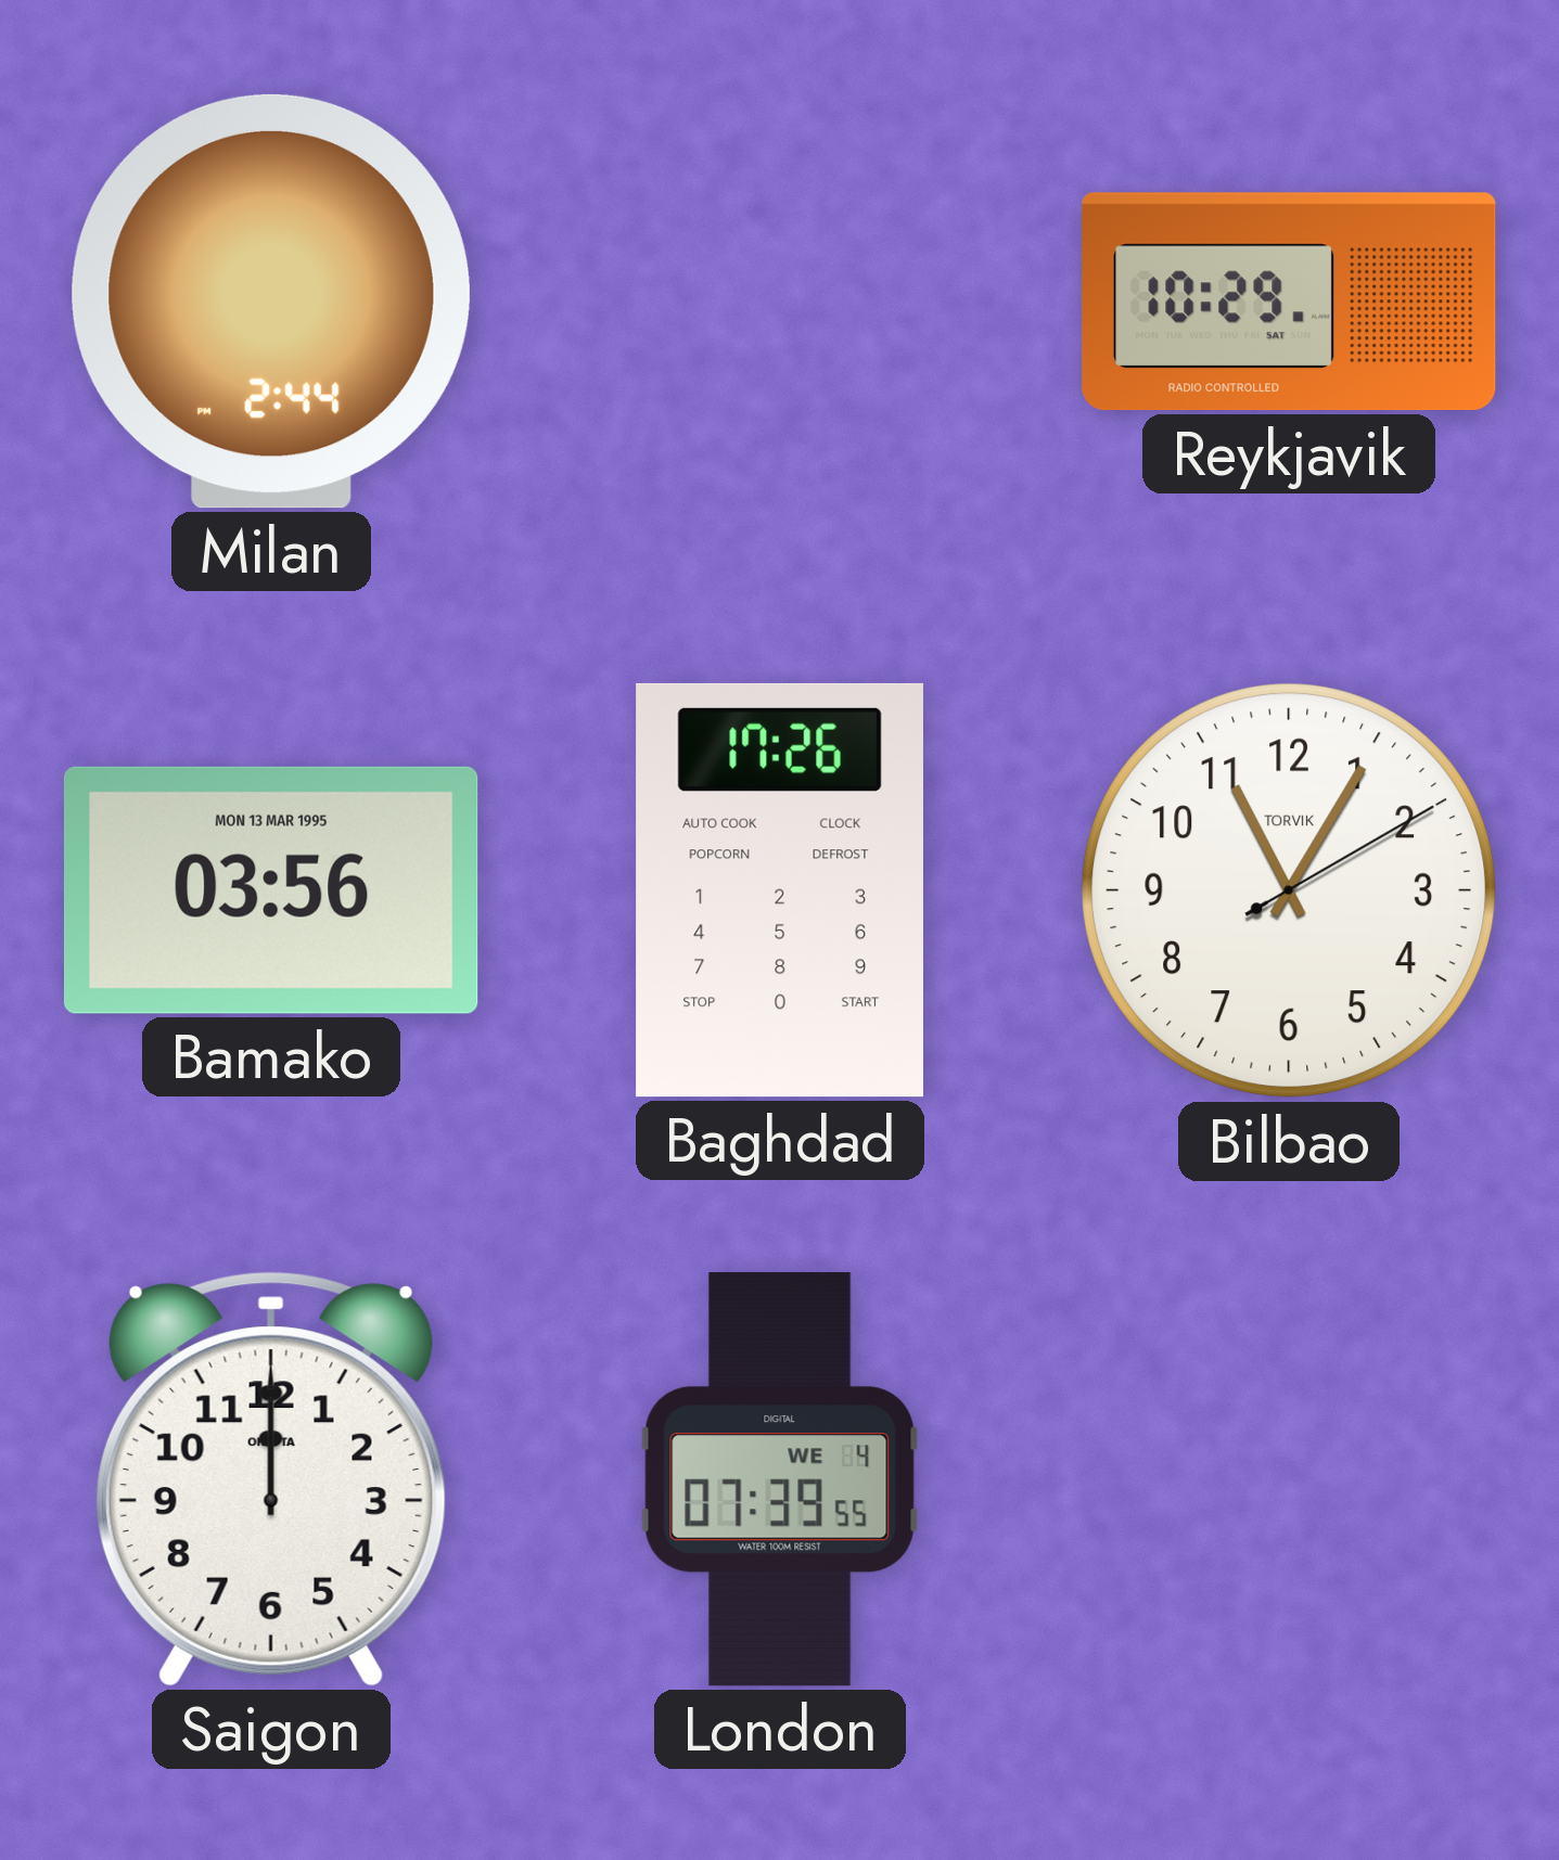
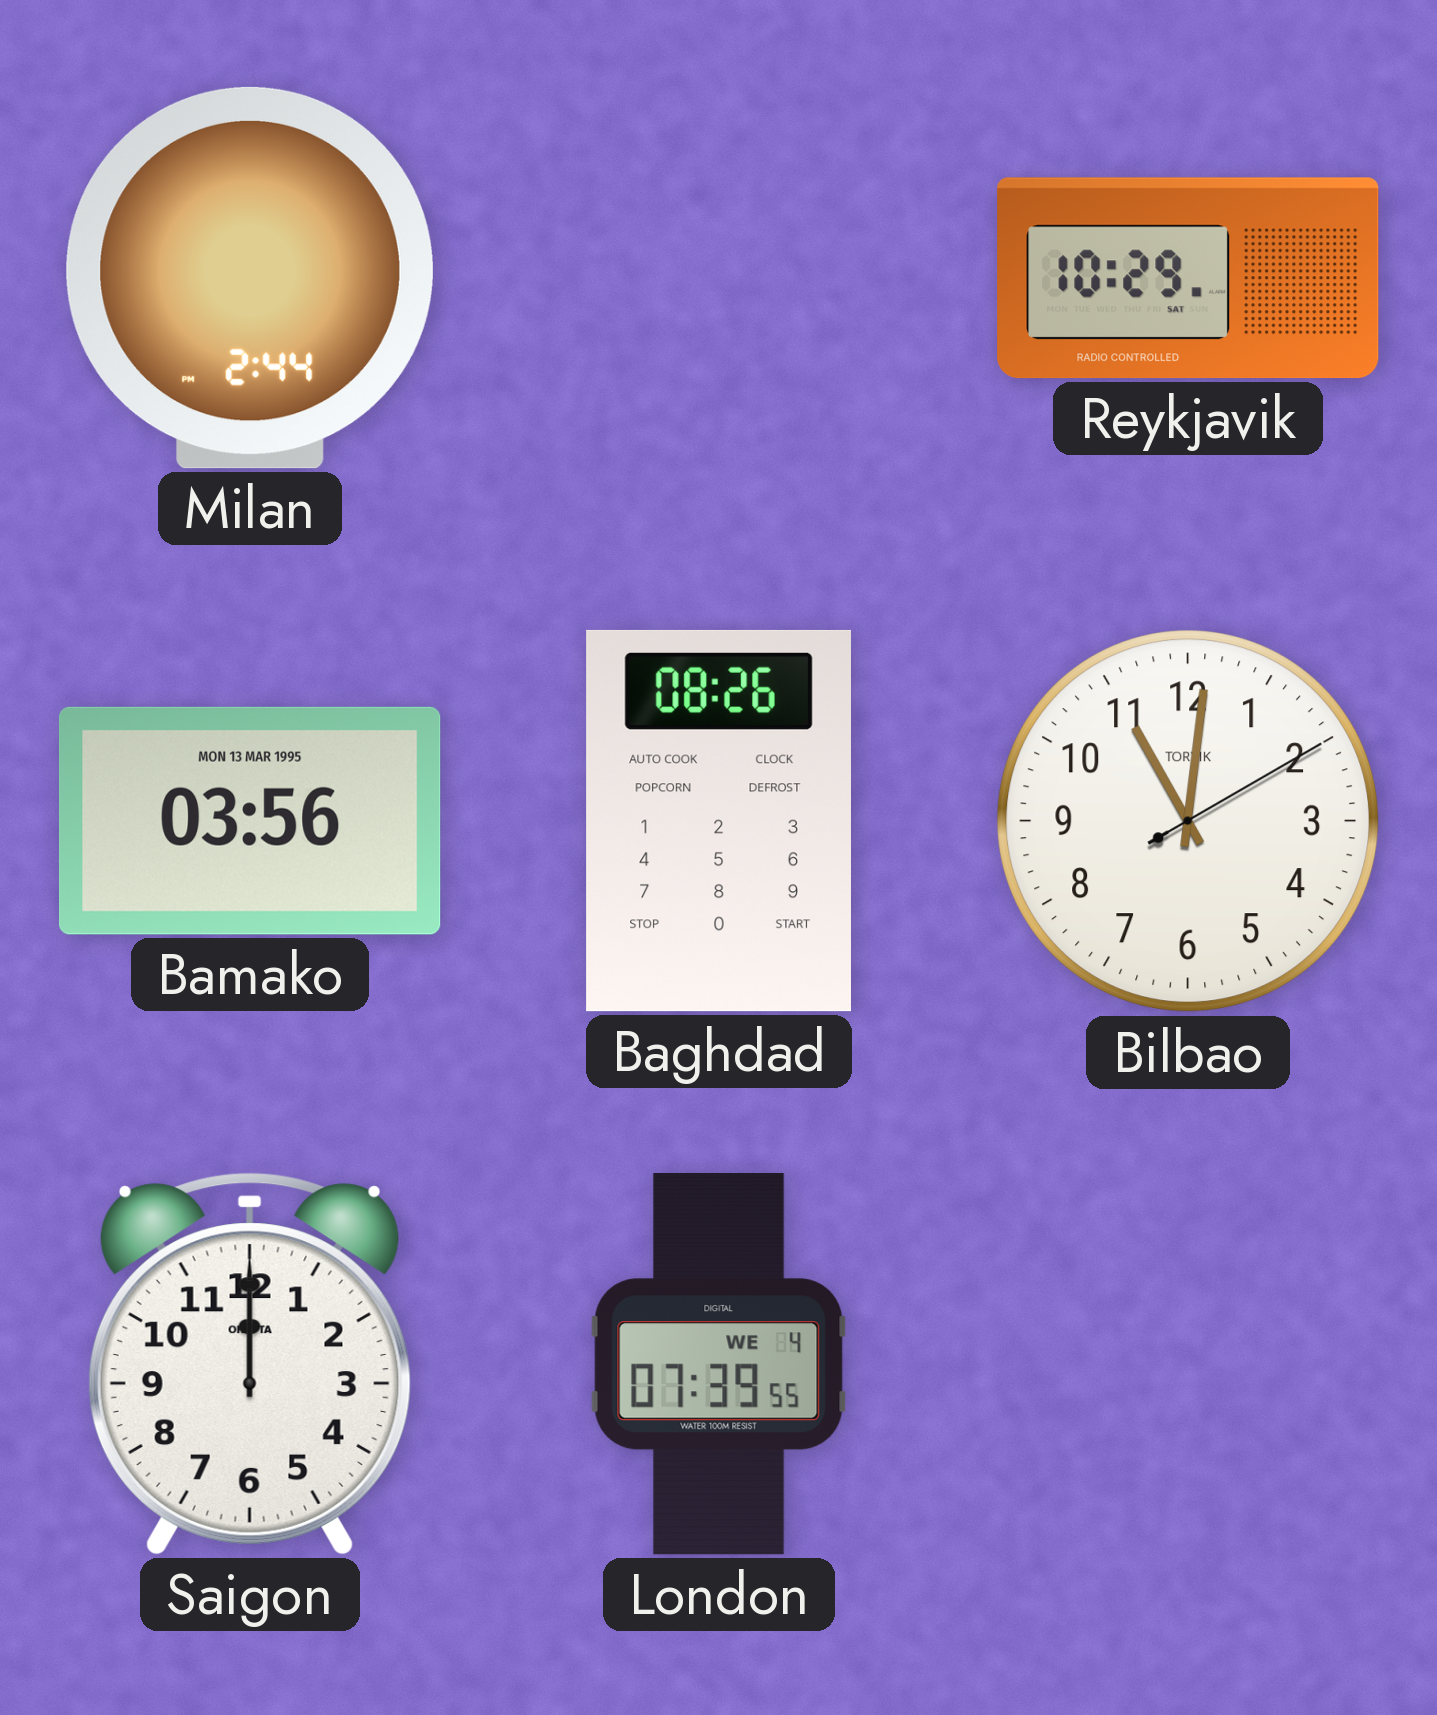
Baghdad: 17:26 -> 08:26
Bilbao: 11:05 -> 11:01
